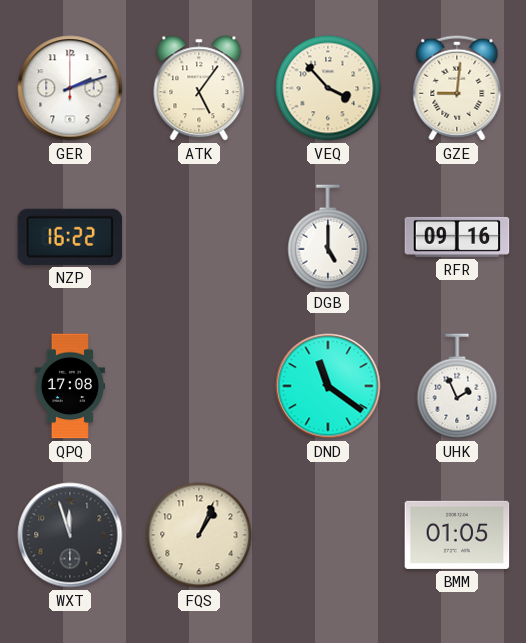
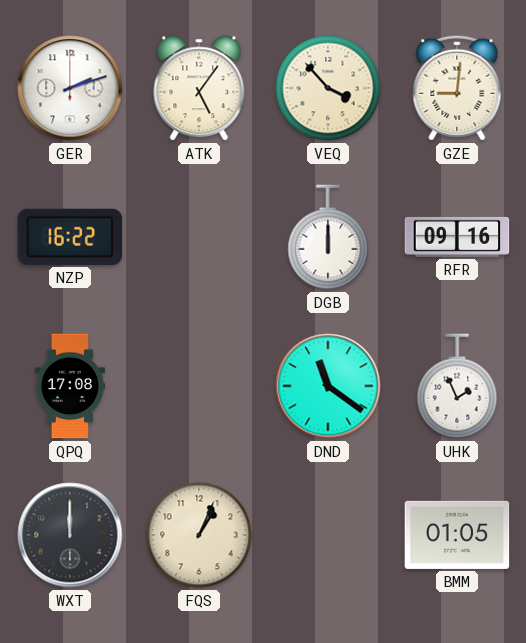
DGB: 5:00 -> 12:00
WXT: 11:57 -> 12:00
